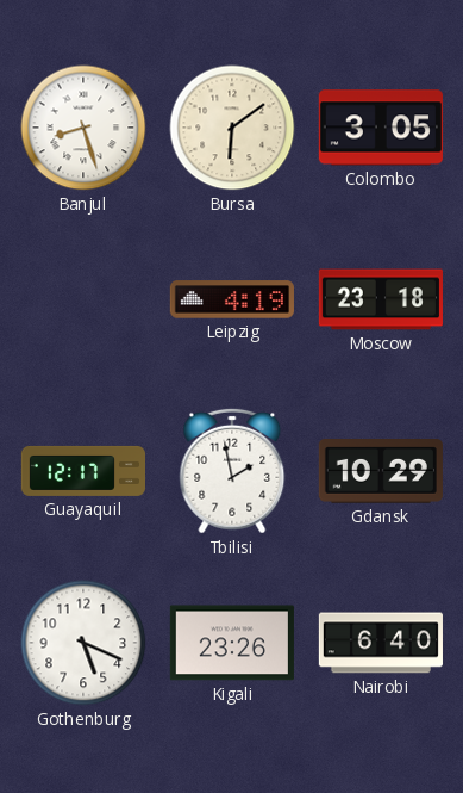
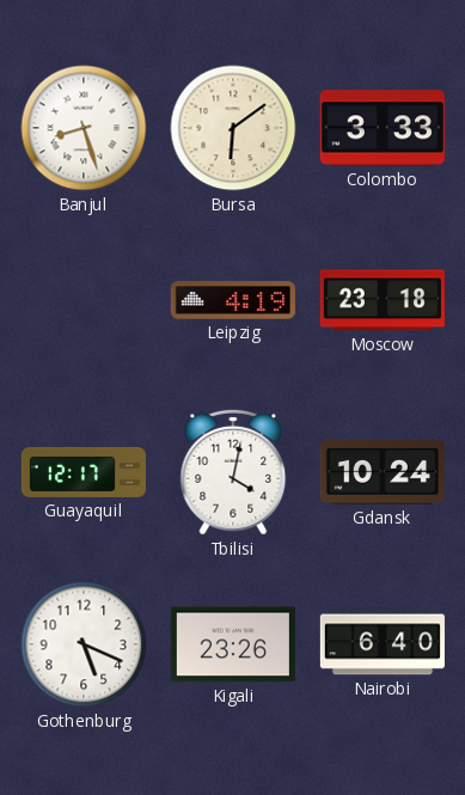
Colombo: 3:05 -> 3:33
Tbilisi: 1:58 -> 4:02
Gdansk: 10:29 -> 10:24
